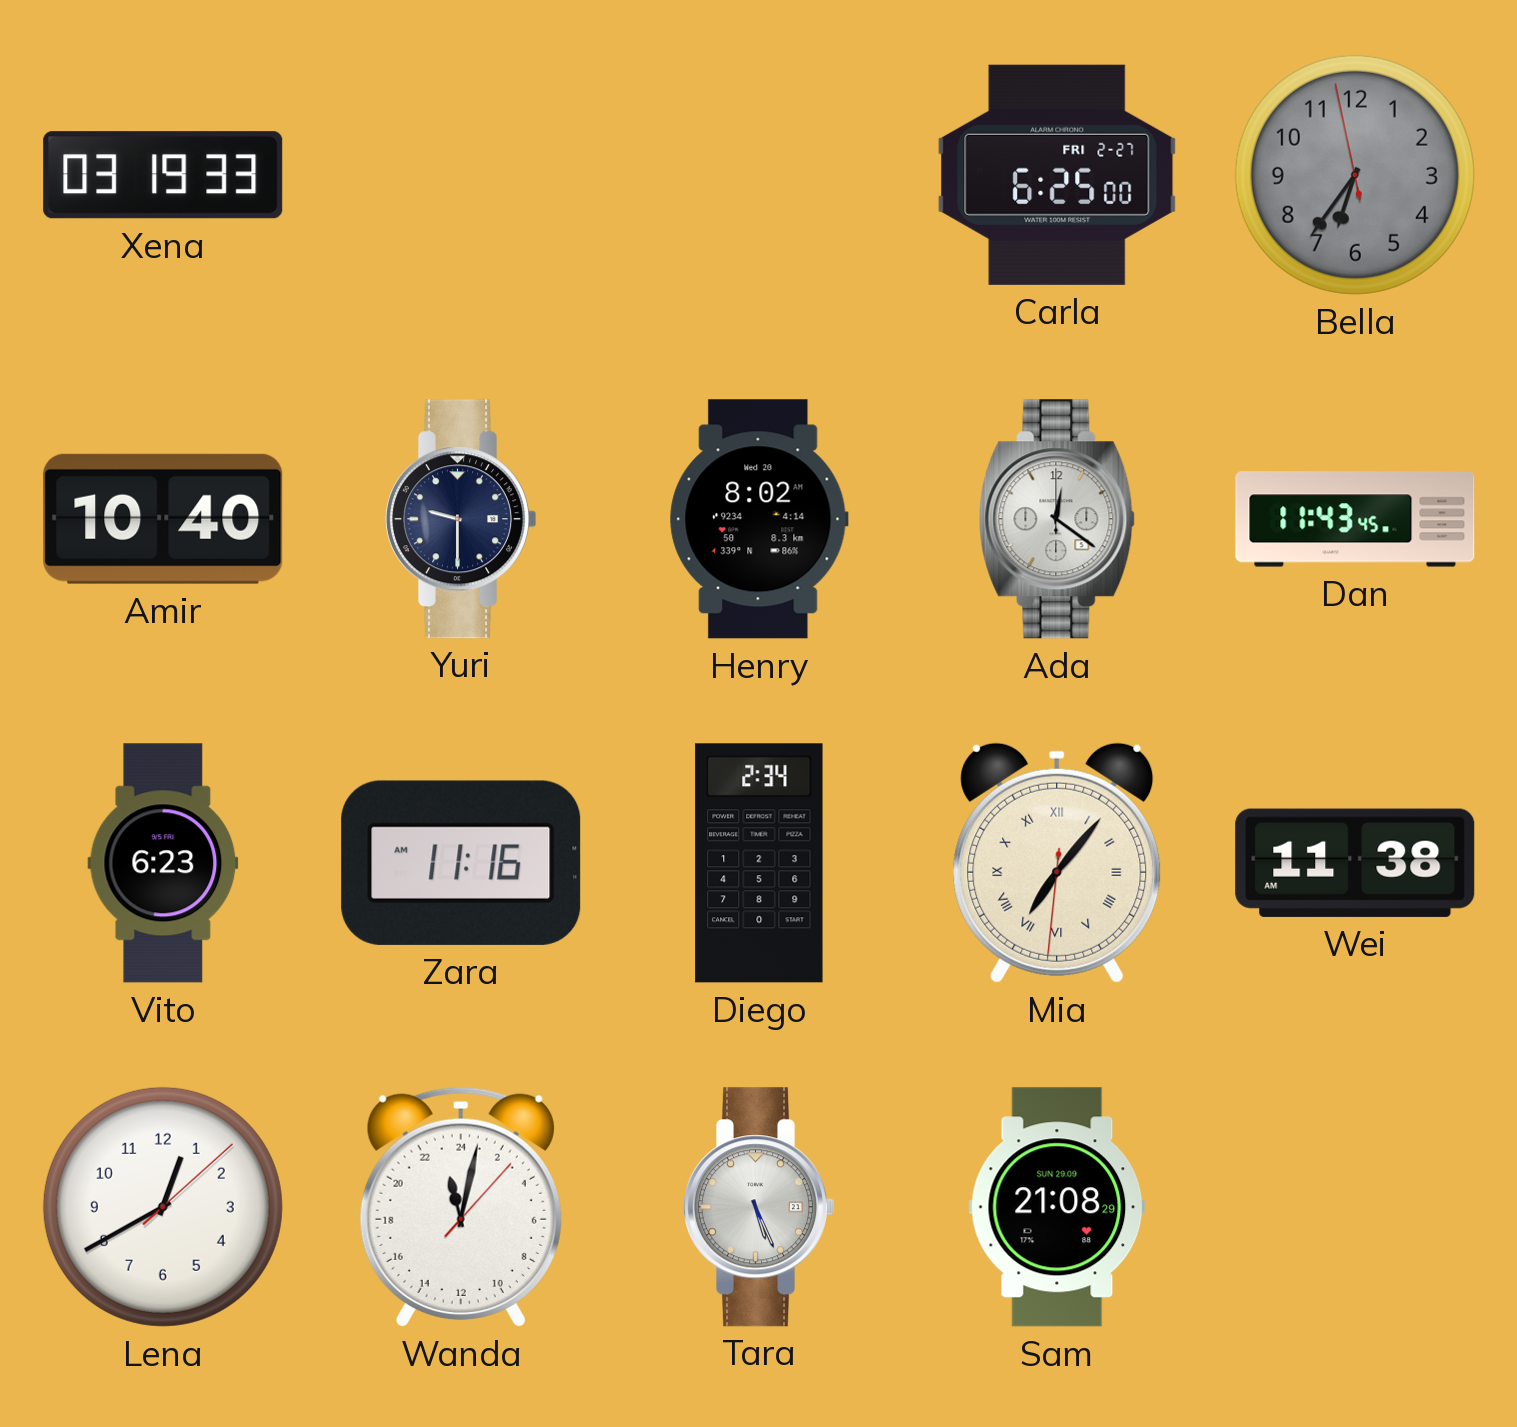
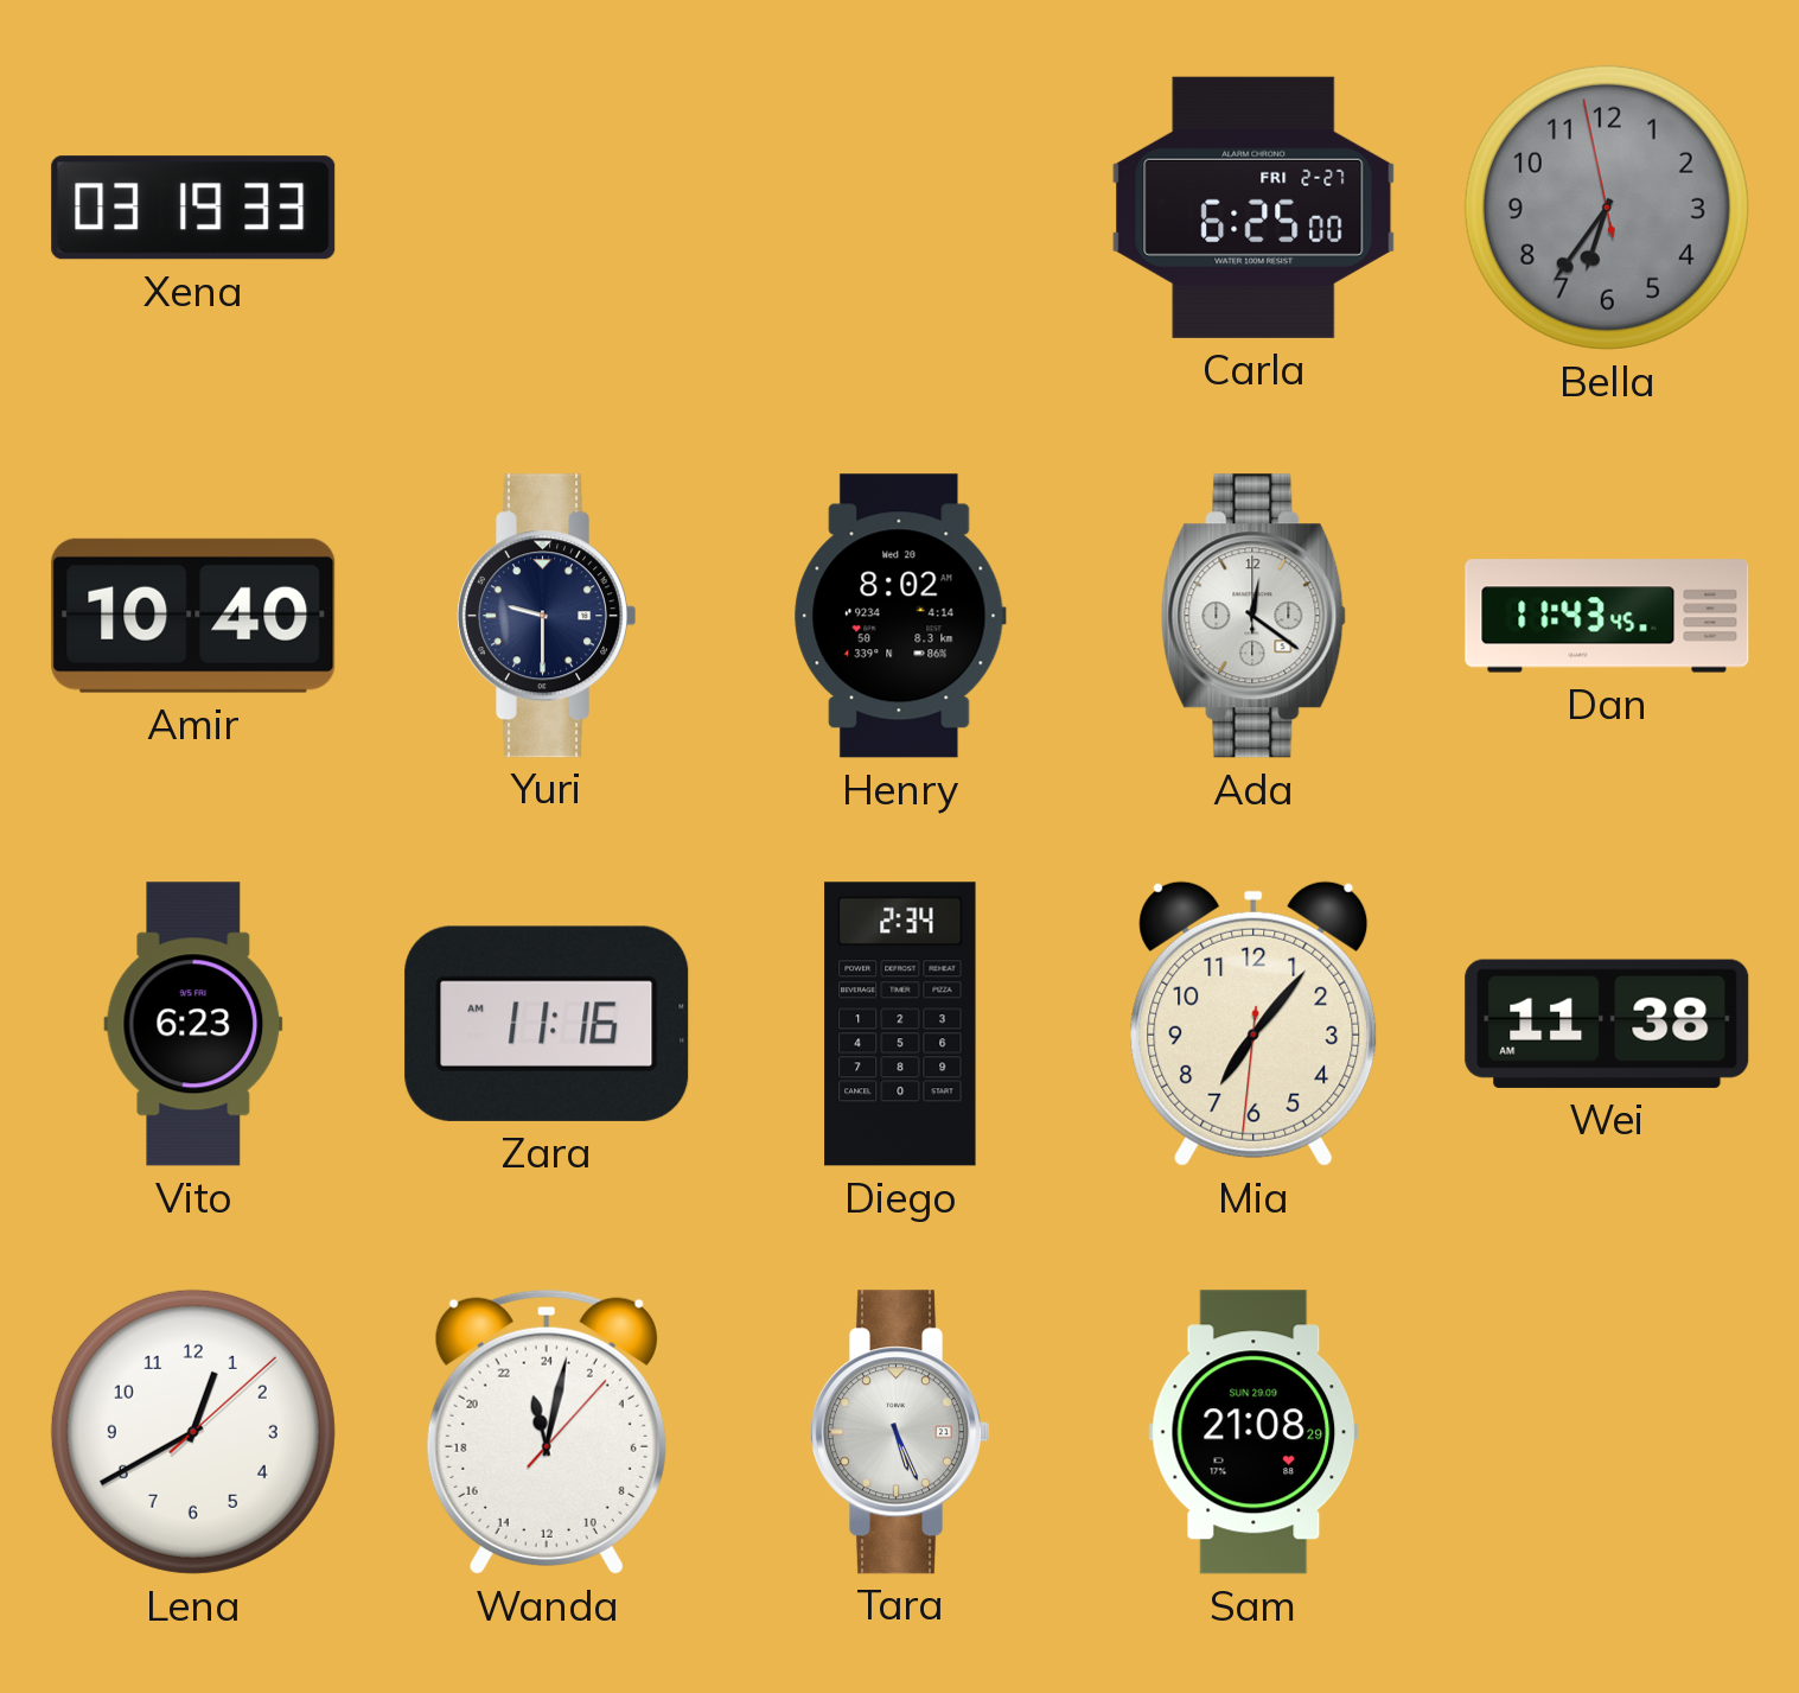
Mia numerals: Roman -> Arabic
